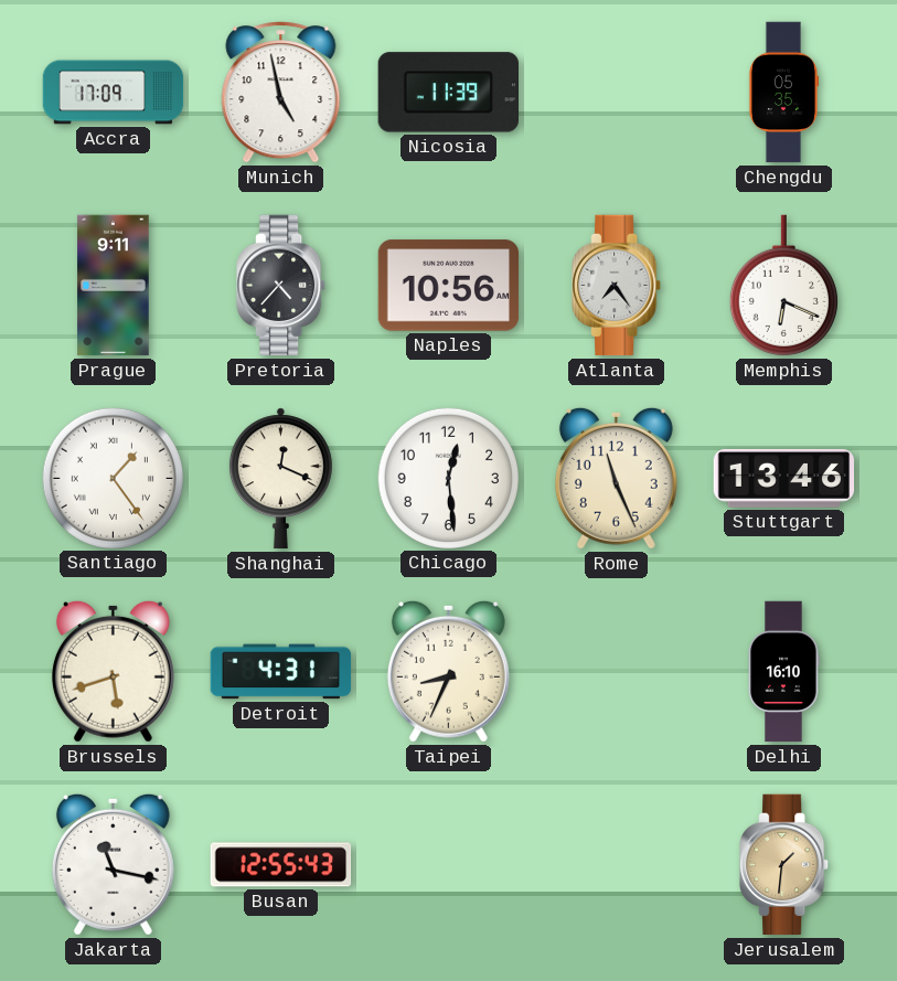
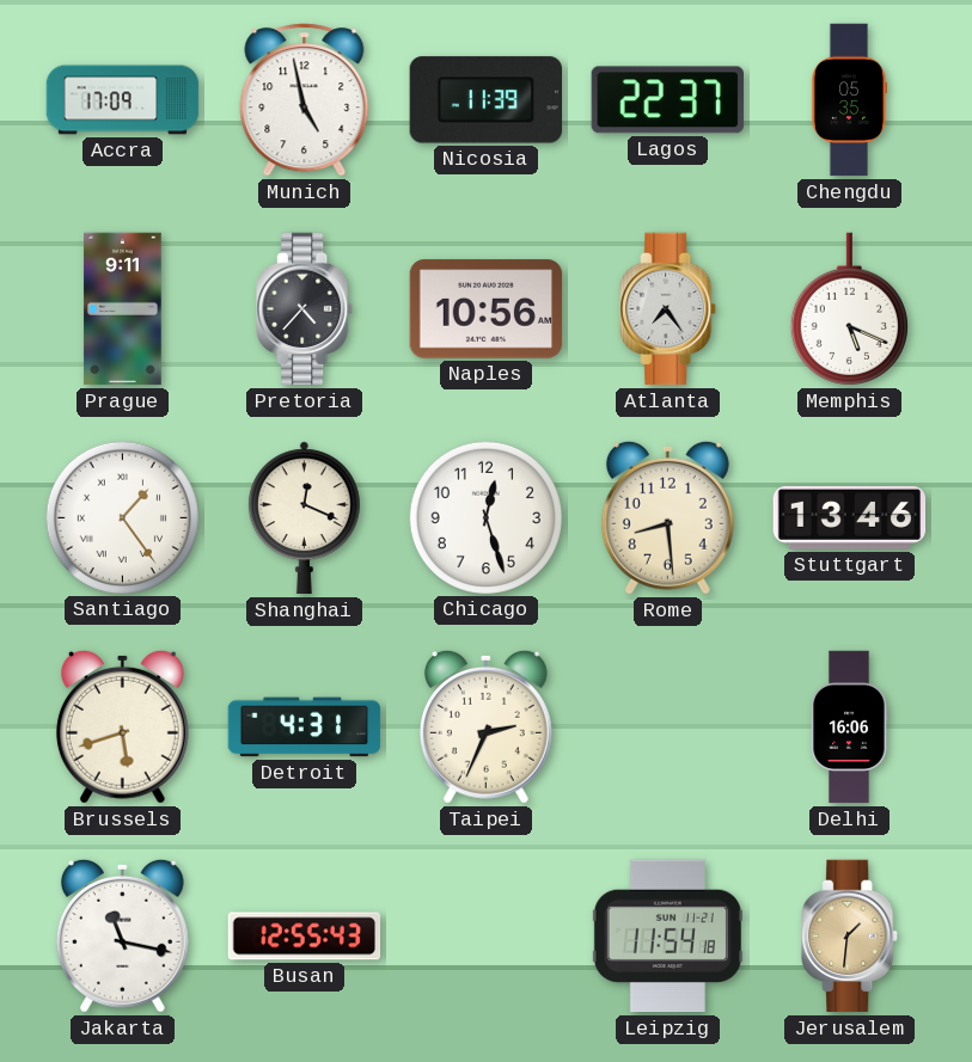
Lagos: none -> 22:37
Memphis: 6:19 -> 5:19
Chicago: 12:29 -> 12:27
Rome: 11:26 -> 8:29
Taipei: 8:34 -> 2:34
Delhi: 16:10 -> 16:06
Leipzig: none -> 11:54
